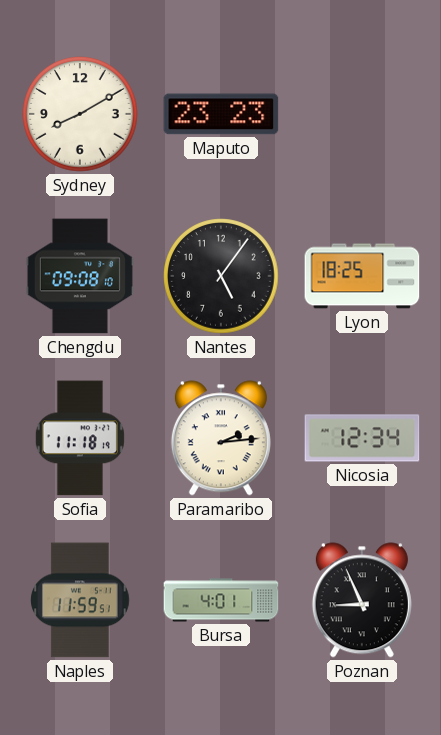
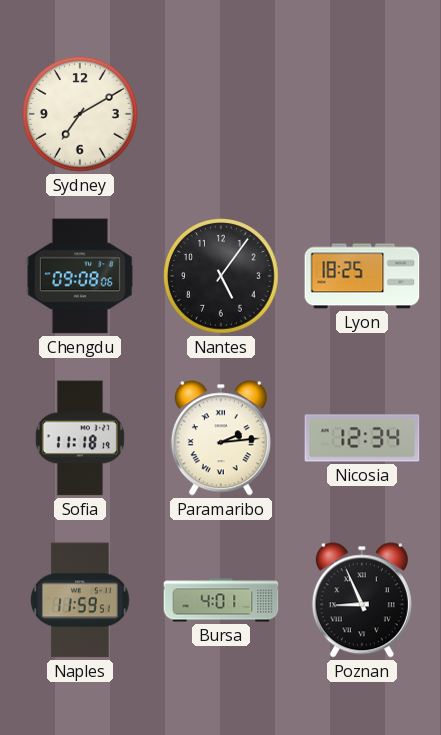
Sydney: 8:10 -> 7:10
Maputo: 23:23 -> none
Chengdu: 09:08:10 -> 09:08:06
